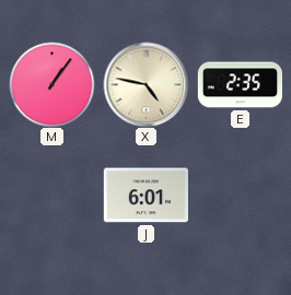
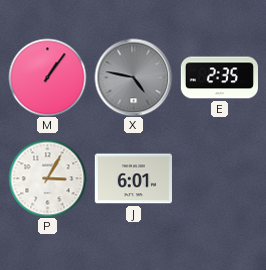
X dial: cream -> grey
P: none -> 3:05
